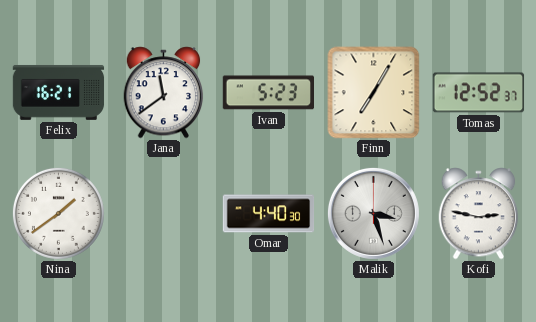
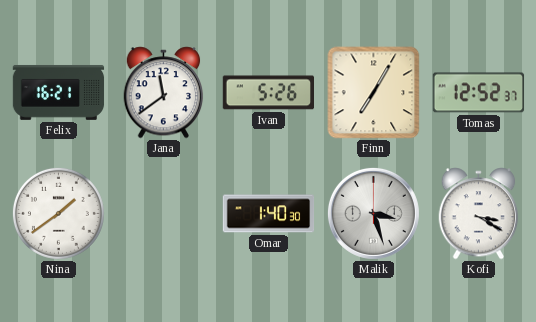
Ivan: 5:23 -> 5:26
Omar: 4:40 -> 1:40
Kofi: 2:47 -> 3:20
